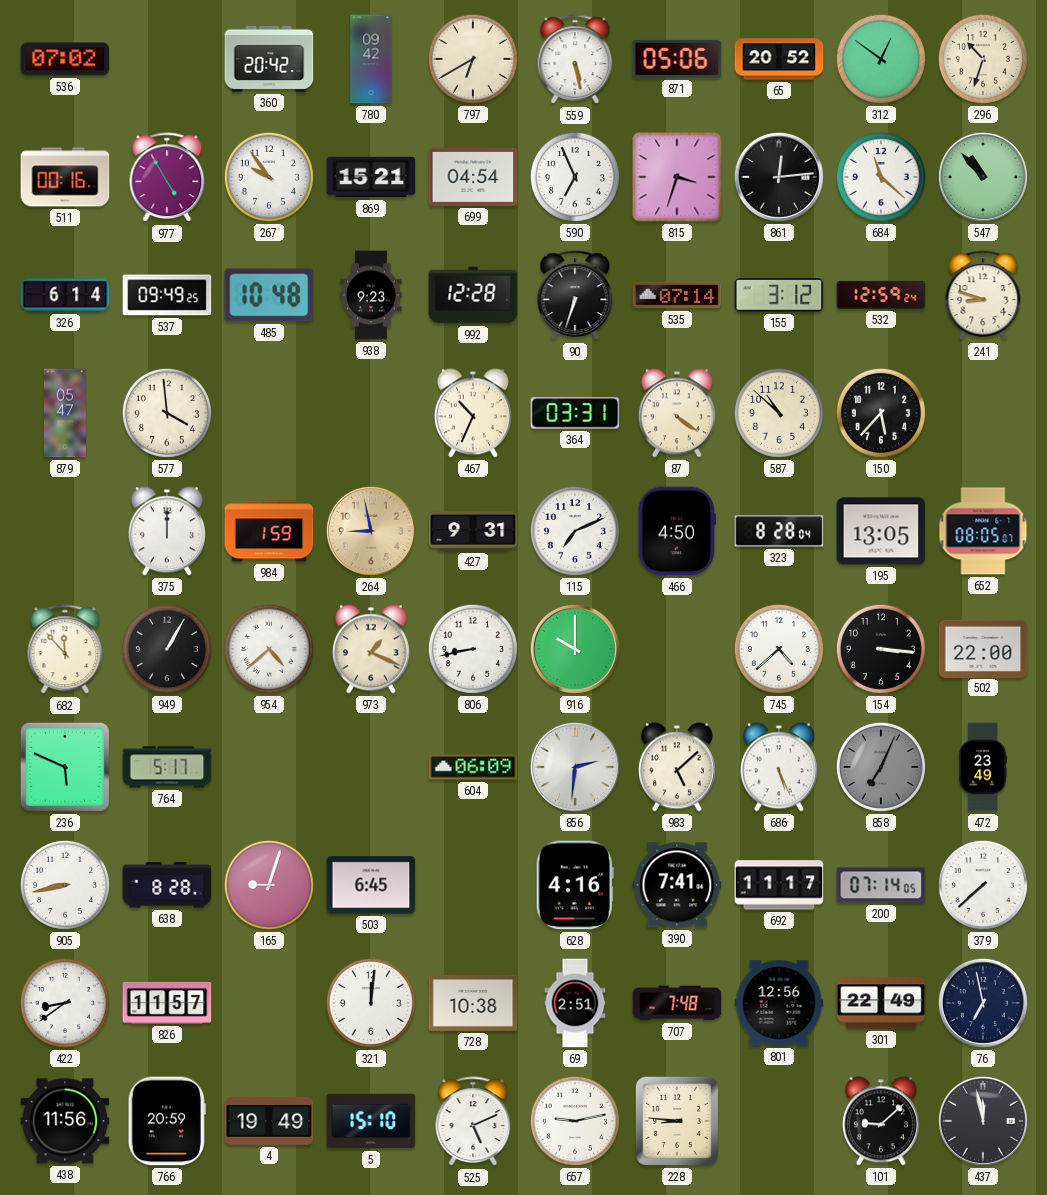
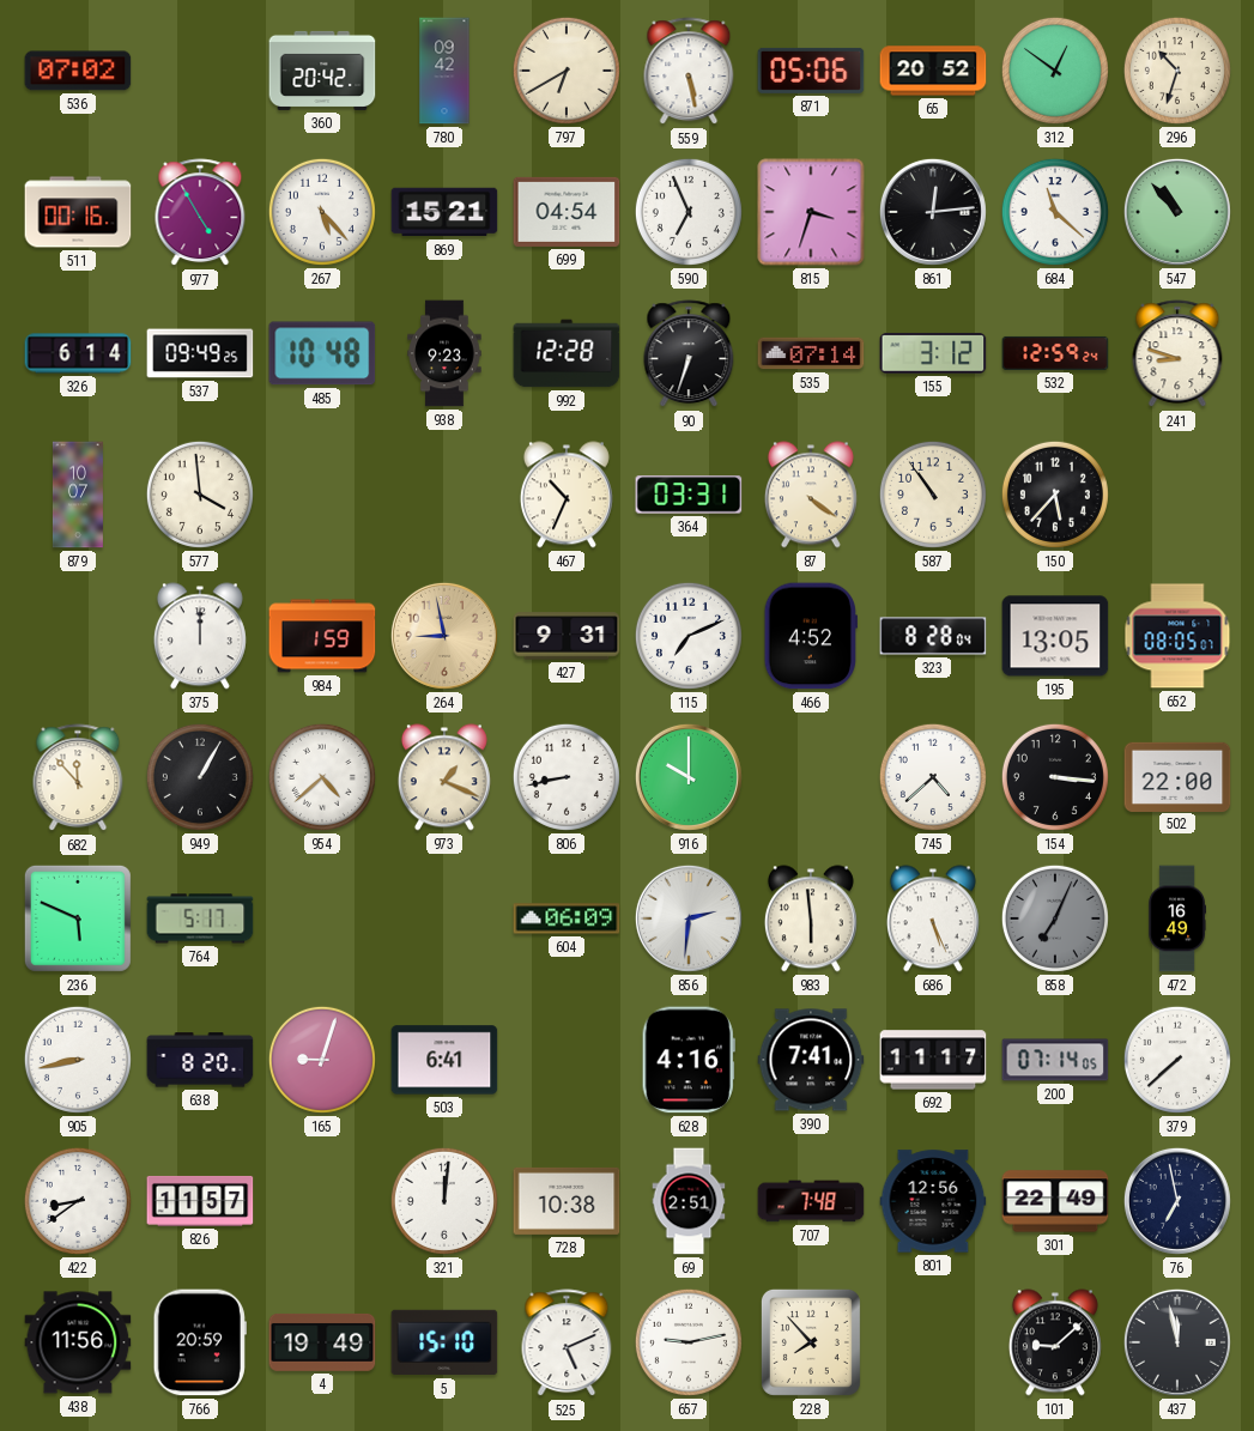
267: 9:54 -> 5:23
879: 05:47 -> 10:07
587: 10:52 -> 10:54
466: 4:50 -> 4:52
983: 5:08 -> 5:59
472: 23:49 -> 16:49
638: 8:28 -> 8:20
503: 6:45 -> 6:41
228: 8:46 -> 7:53
